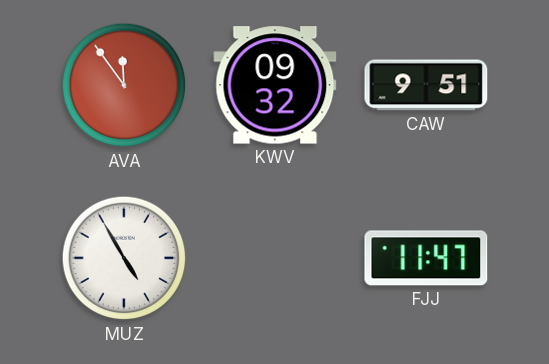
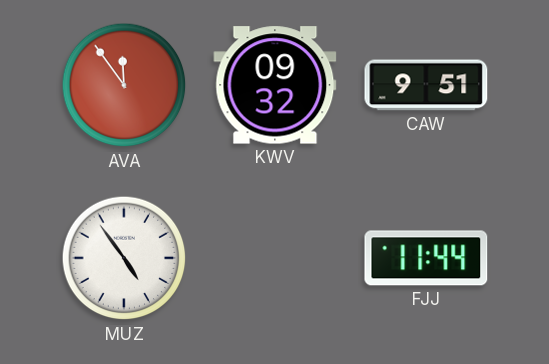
MUZ: 4:55 -> 4:54
FJJ: 11:47 -> 11:44
